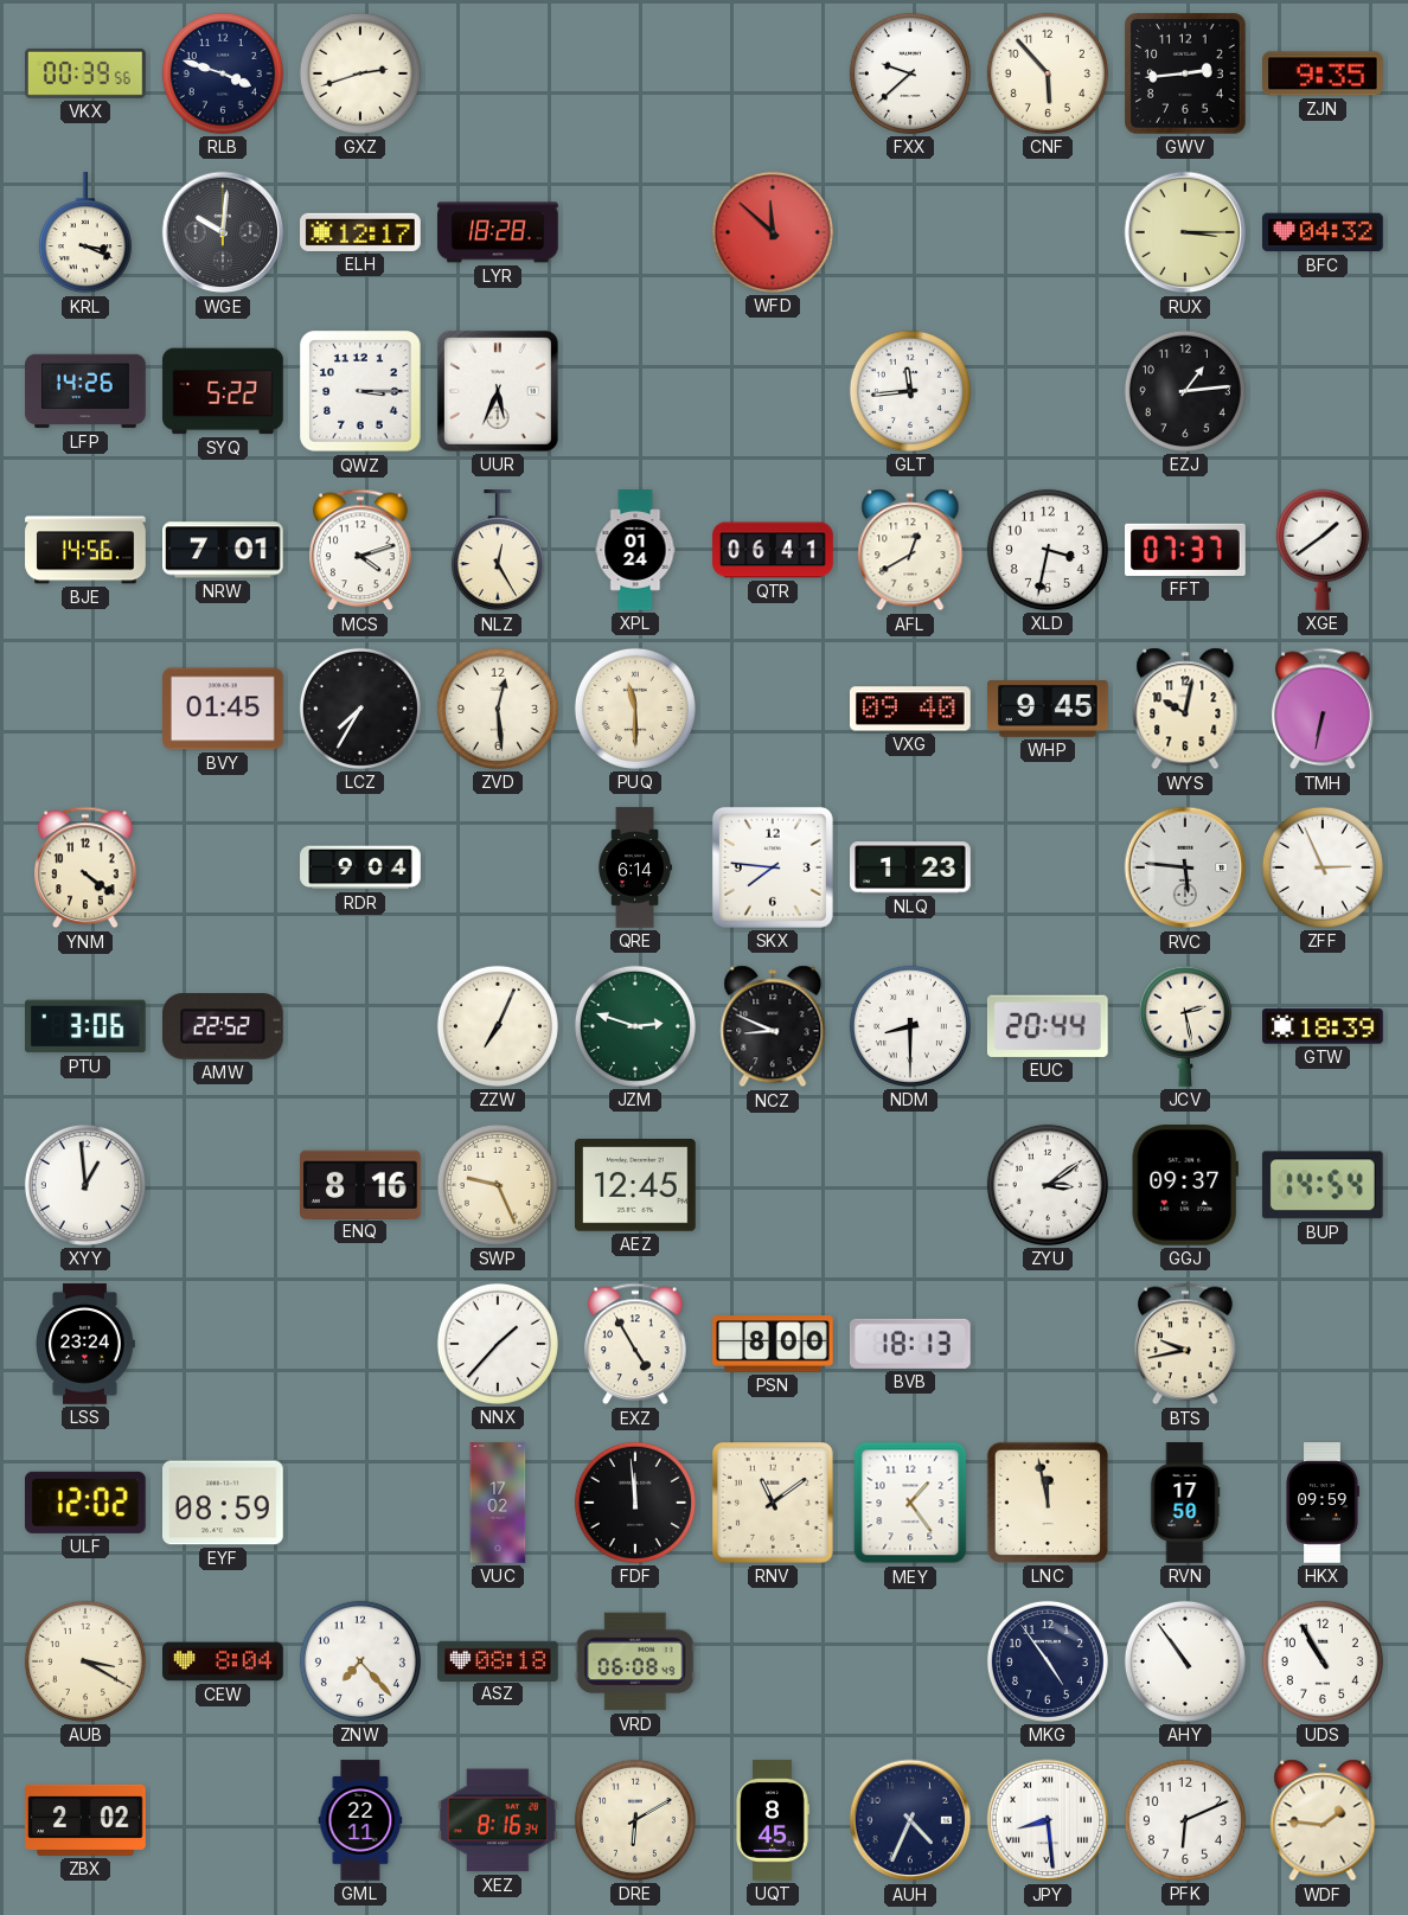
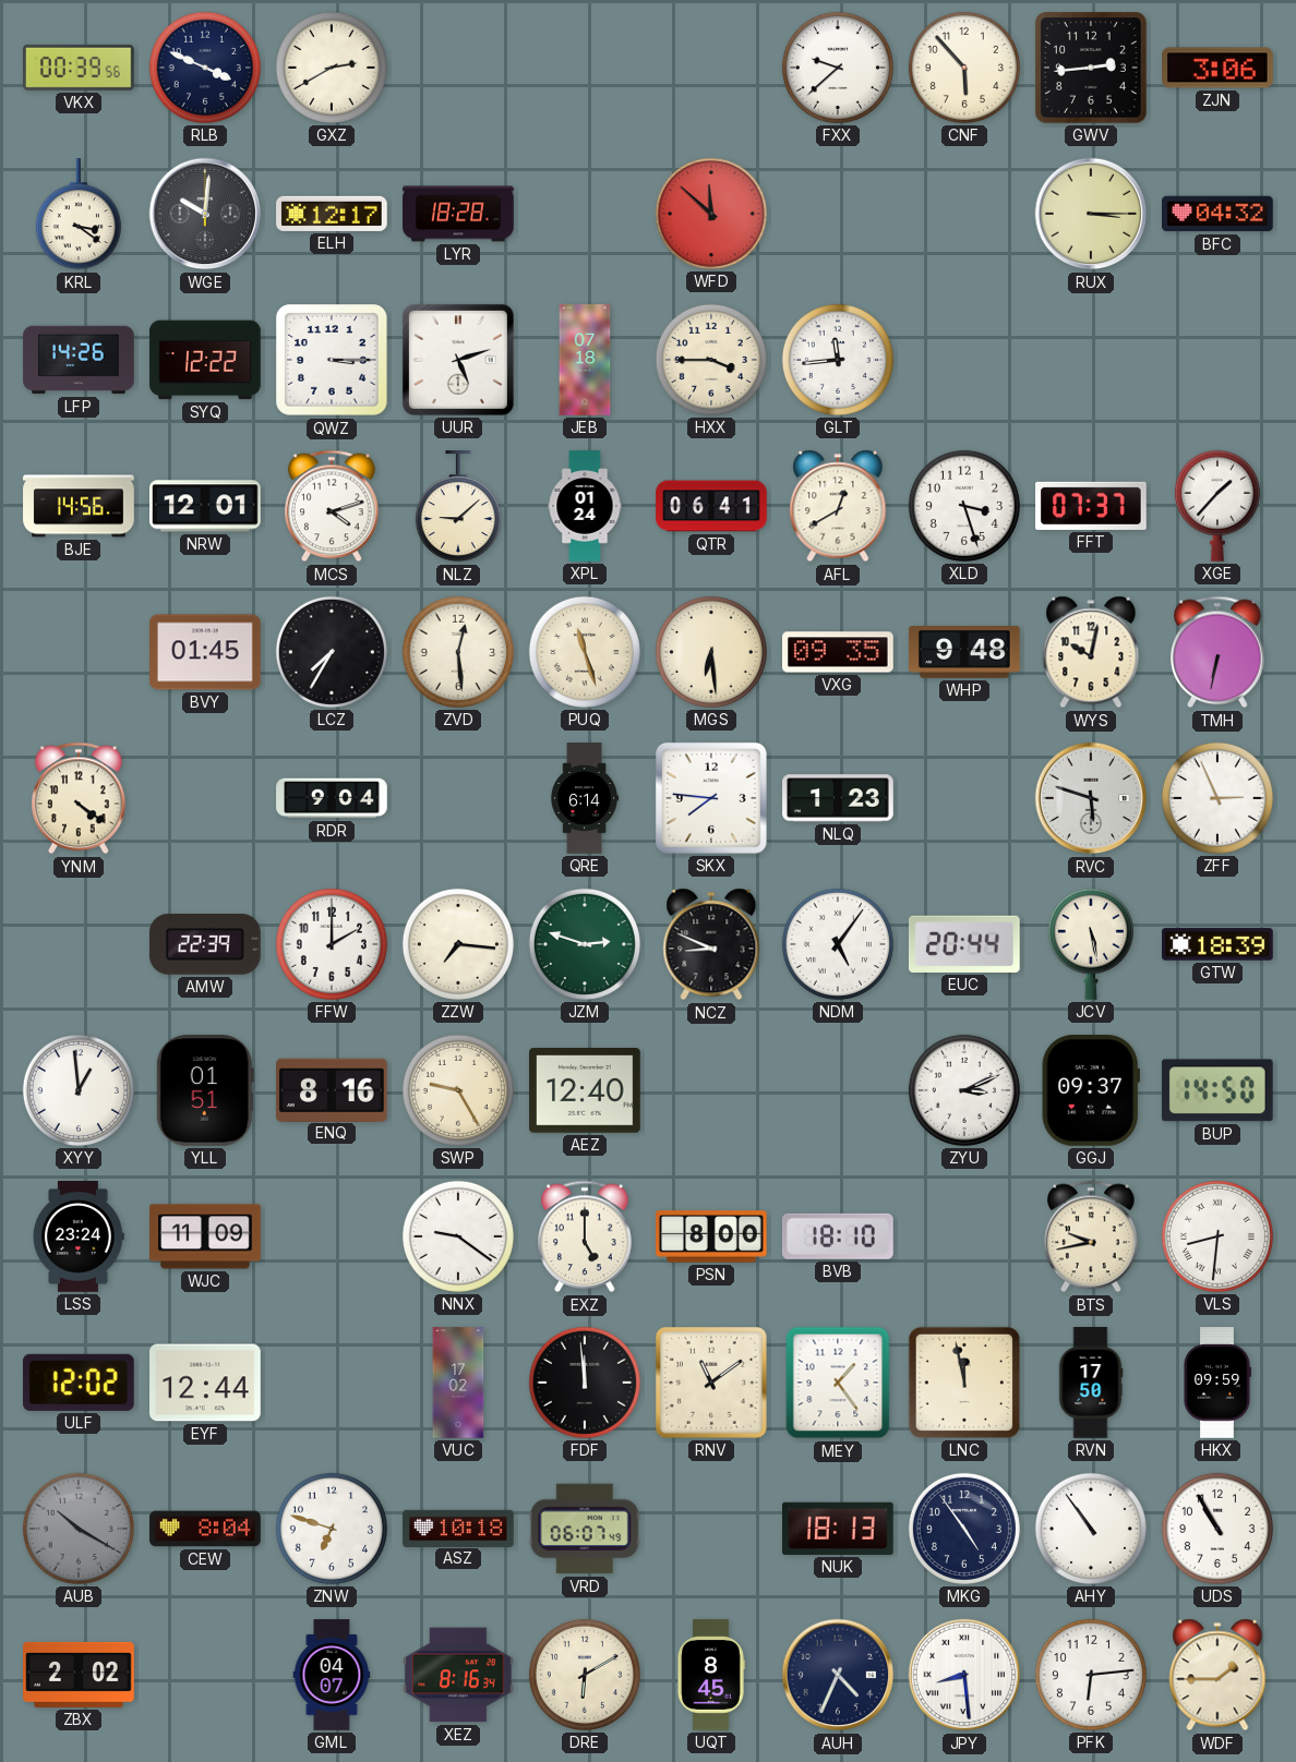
RLB: 3:48 -> 3:49
GXZ: 2:42 -> 2:40
ZJN: 9:35 -> 3:06
KRL: 3:19 -> 3:21
SYQ: 5:22 -> 12:22
UUR: 5:34 -> 5:12
JEB: none -> 07:18
HXX: none -> 3:45
EZJ: 1:14 -> none
NRW: 7:01 -> 12:01
NLZ: 12:25 -> 9:08
XLD: 3:32 -> 3:27
XGE: 1:39 -> 1:37
PUQ: 11:30 -> 11:27
MGS: none -> 6:29
VXG: 09:40 -> 09:35
WHP: 9:45 -> 9:48
RVC: 5:46 -> 5:48
PTU: 3:06 -> none
AMW: 22:52 -> 22:39
FFW: none -> 2:00
ZZW: 7:04 -> 7:16
NDM: 8:30 -> 5:06
JCV: 2:28 -> 5:28
YLL: none -> 01:51
SWP: 9:26 -> 9:25
AEZ: 12:45 -> 12:40
ZYU: 3:09 -> 3:11
BUP: 14:54 -> 14:50
WJC: none -> 11:09
NNX: 1:37 -> 9:21
EXZ: 4:55 -> 5:00
BVB: 18:13 -> 18:10
VLS: none -> 8:31
EYF: 08:59 -> 12:44
AUB: 3:20 -> 10:20
AUB dial: cream -> grey
ZNW: 7:23 -> 6:48
ASZ: 08:18 -> 10:18
VRD: 06:08 -> 06:07
NUK: none -> 18:13
GML: 22:11 -> 04:07
PFK: 6:11 -> 6:14
WDF: 1:46 -> 1:45
